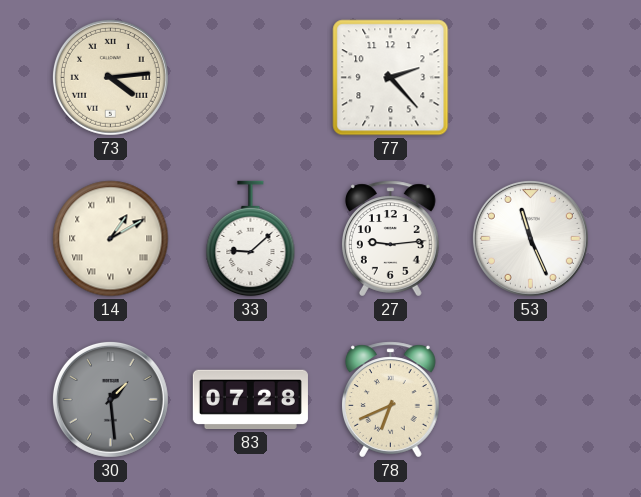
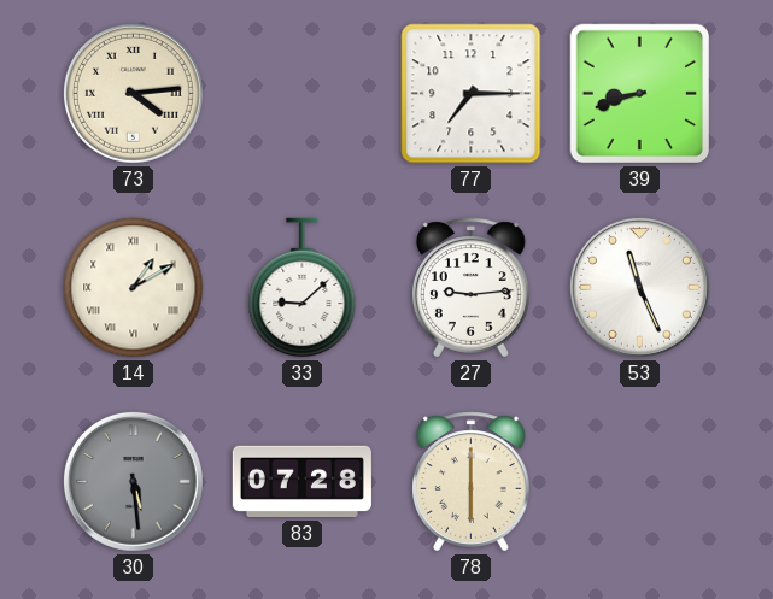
77: 2:23 -> 7:15
39: none -> 8:42
30: 1:29 -> 5:29
78: 6:41 -> 6:00
